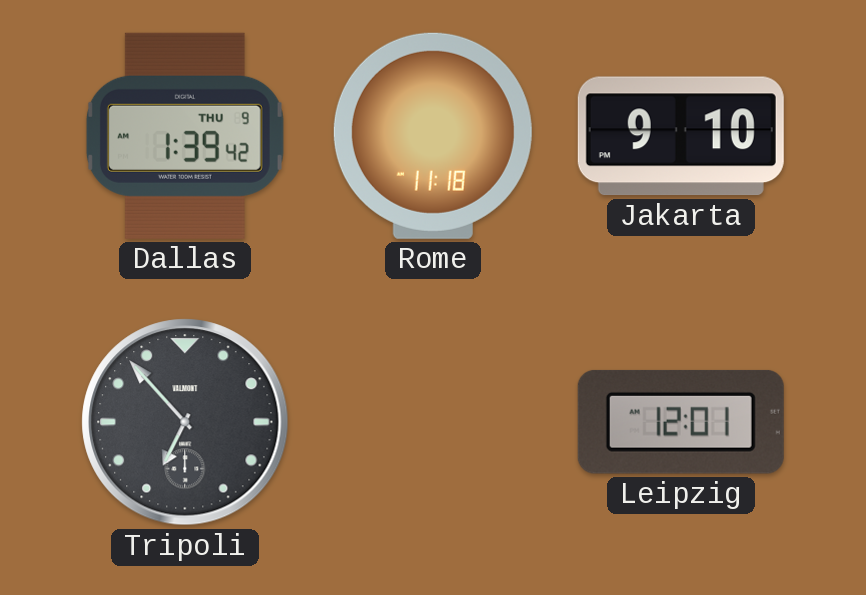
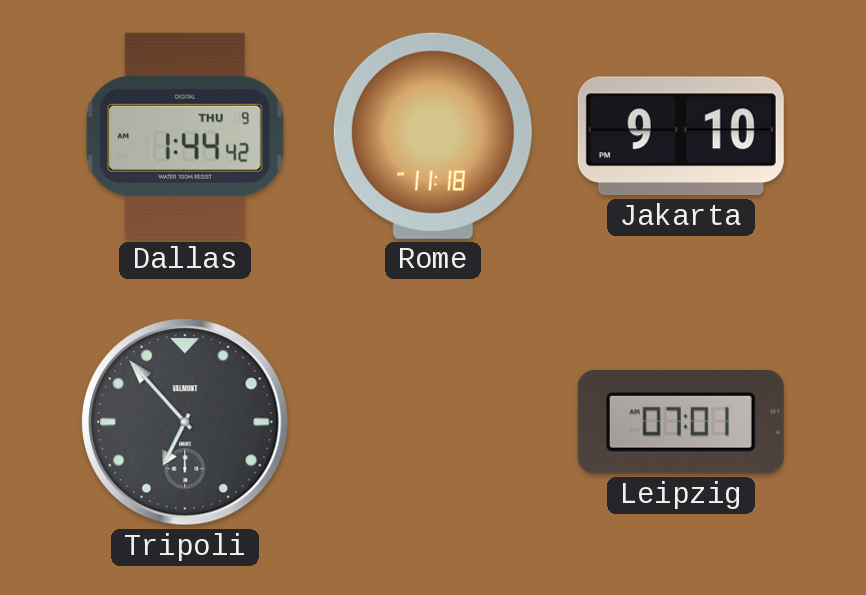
Dallas: 1:39 -> 1:44
Leipzig: 12:01 -> 07:01
